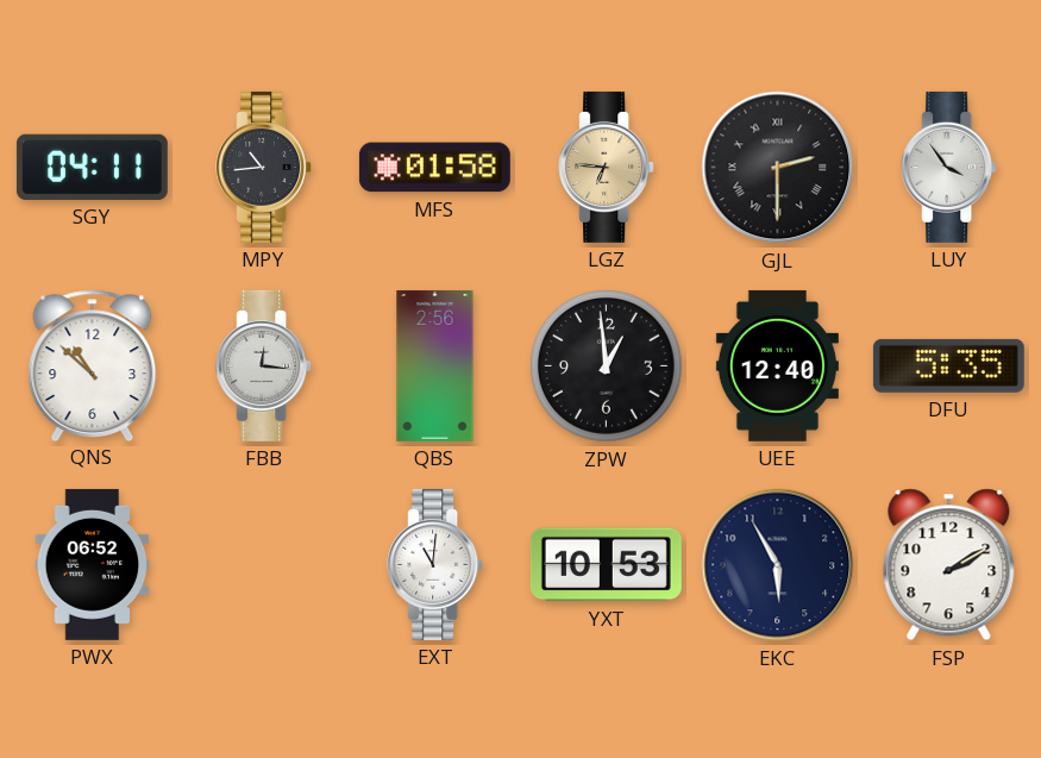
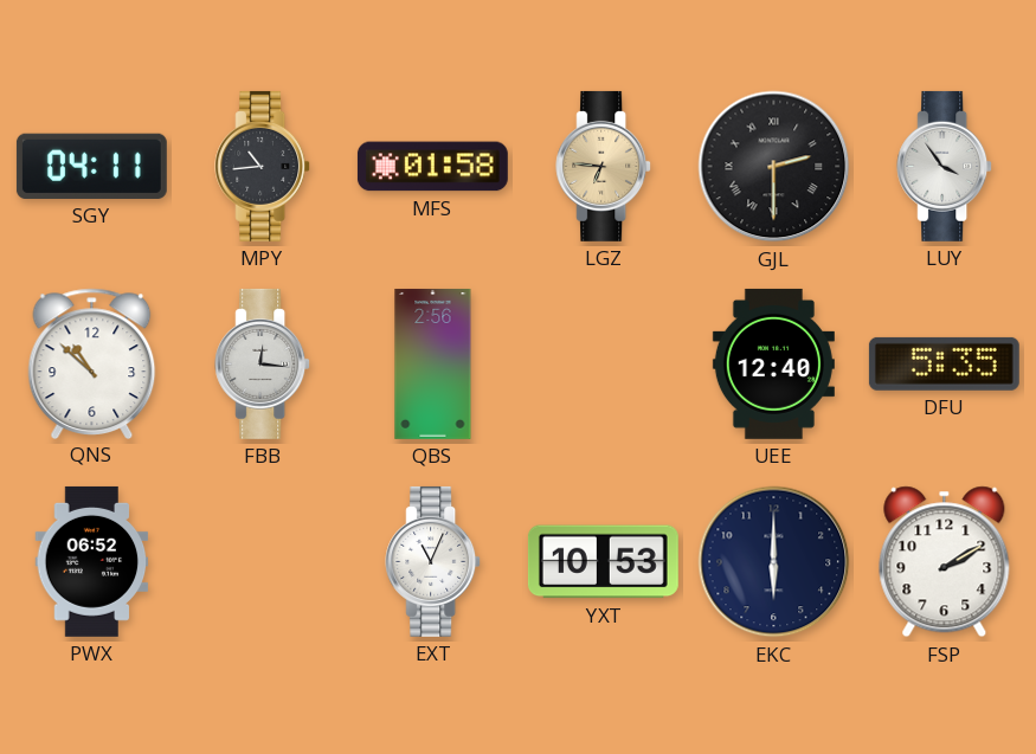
ZPW: 12:59 -> none
EXT: 11:01 -> 11:04
EKC: 5:55 -> 6:00
